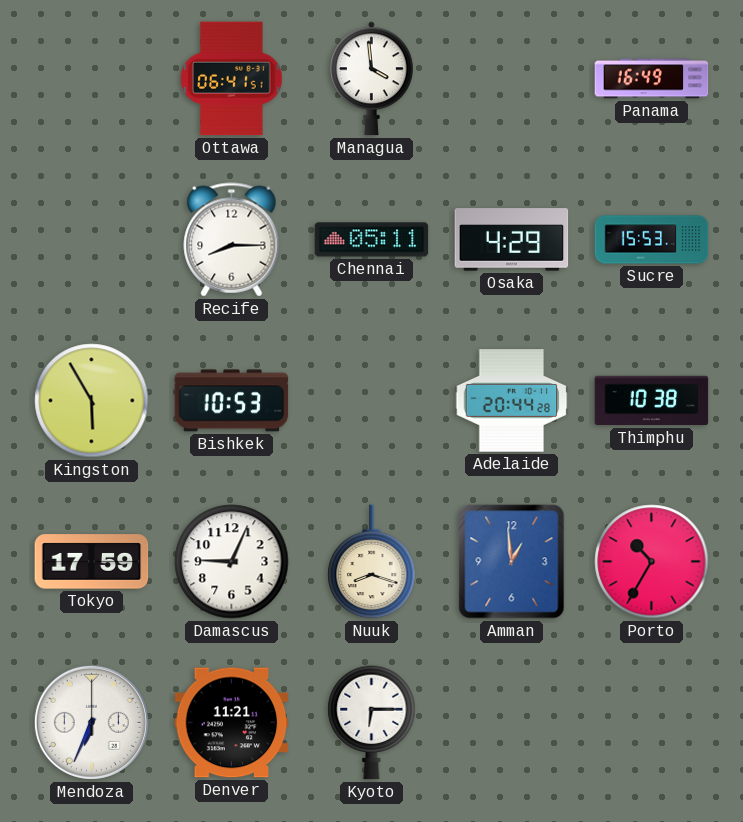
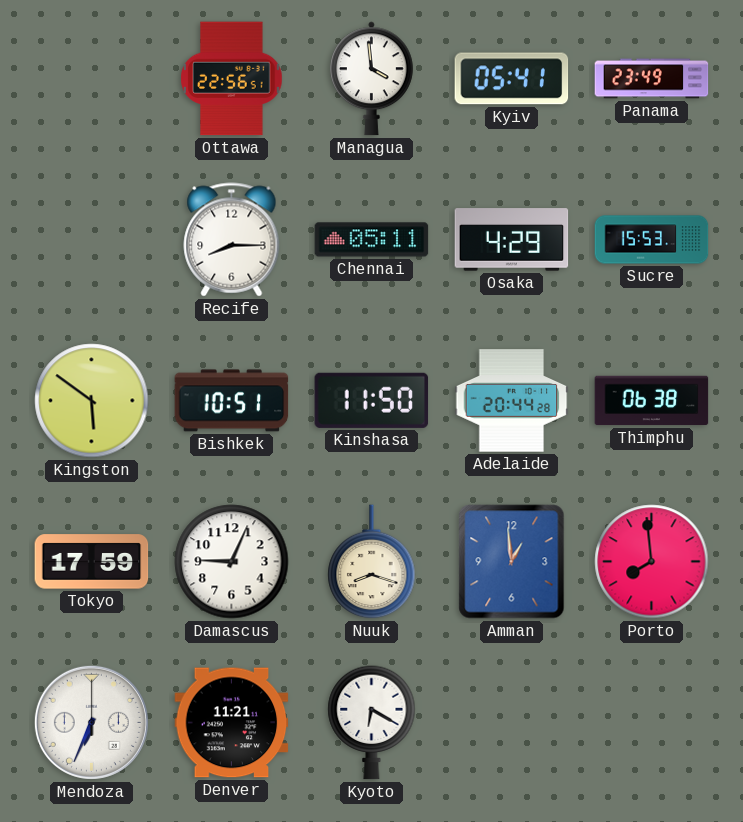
Ottawa: 06:41 -> 22:56
Kyiv: none -> 05:41
Panama: 16:49 -> 23:49
Kingston: 5:55 -> 5:51
Bishkek: 10:53 -> 10:51
Kinshasa: none -> 11:50
Thimphu: 10:38 -> 06:38
Porto: 10:35 -> 7:59
Kyoto: 6:15 -> 6:20
